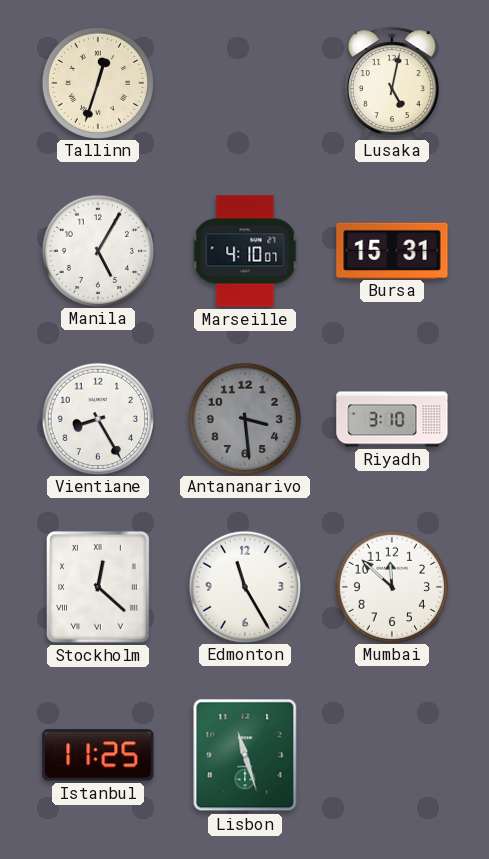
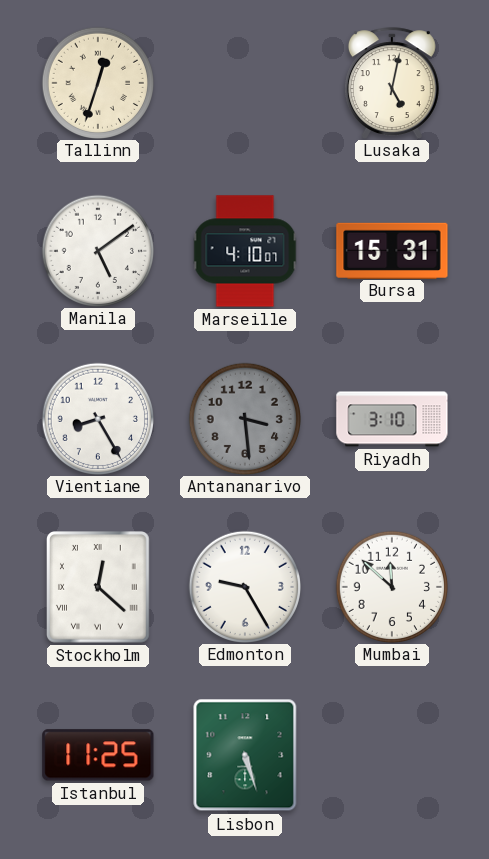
Manila: 5:05 -> 5:09
Edmonton: 11:25 -> 9:25
Lisbon: 11:27 -> 5:27
